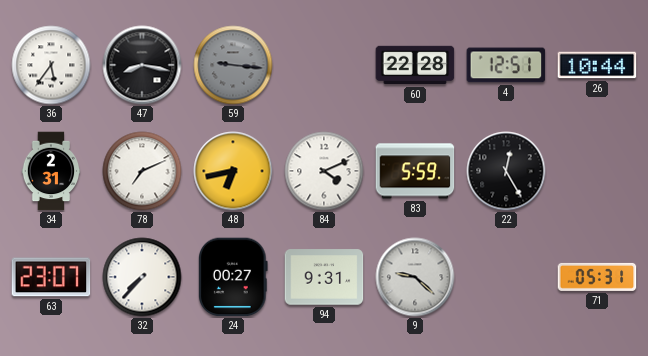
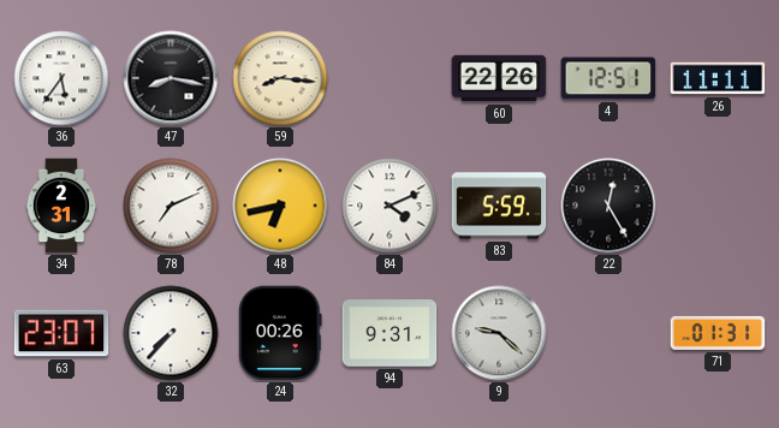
59: 9:16 -> 8:16
59 dial: grey -> cream
60: 22:28 -> 22:26
26: 10:44 -> 11:11
24: 00:27 -> 00:26
71: 05:31 -> 01:31
